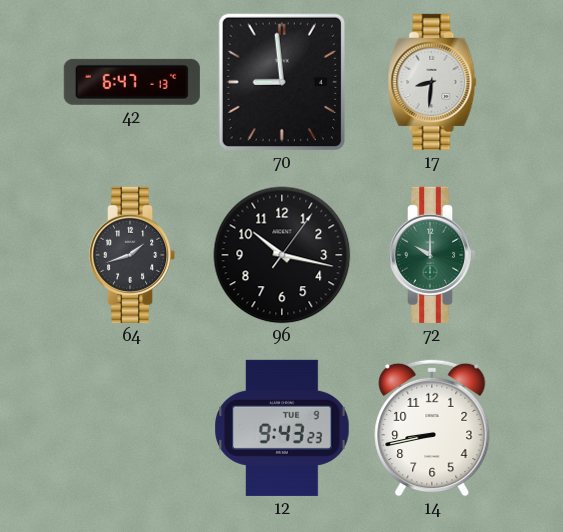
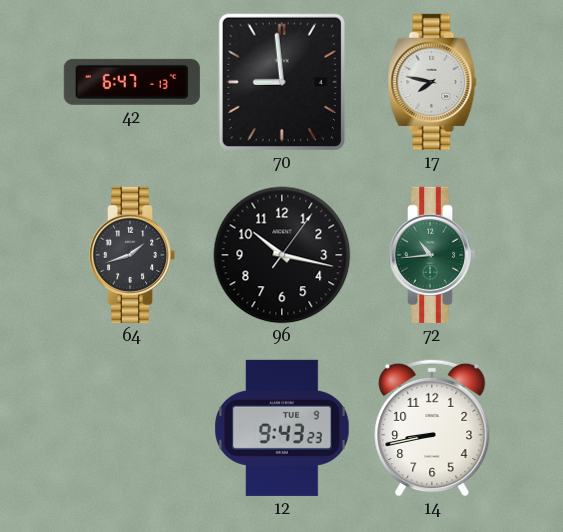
17: 8:31 -> 7:47
72: 10:00 -> 10:44
